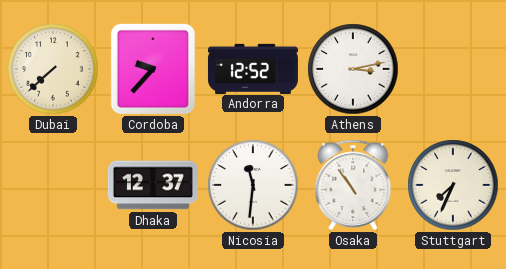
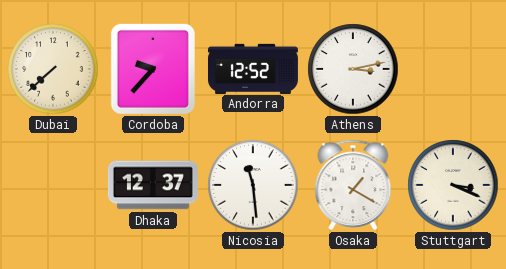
Nicosia: 11:31 -> 11:29
Osaka: 10:54 -> 1:20
Stuttgart: 7:34 -> 3:19
